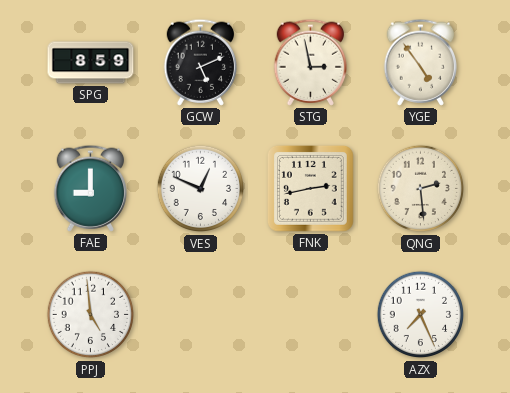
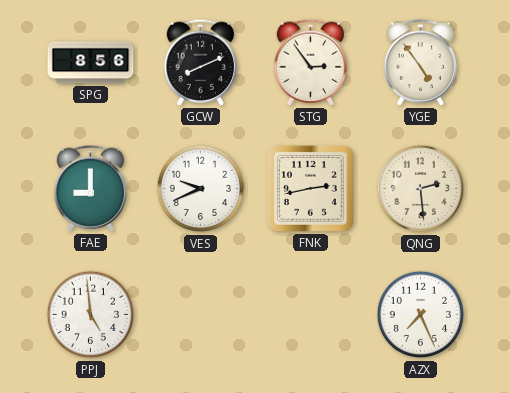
SPG: 8:59 -> 8:56
GCW: 5:11 -> 8:11
STG: 2:58 -> 2:54
VES: 12:49 -> 9:41
